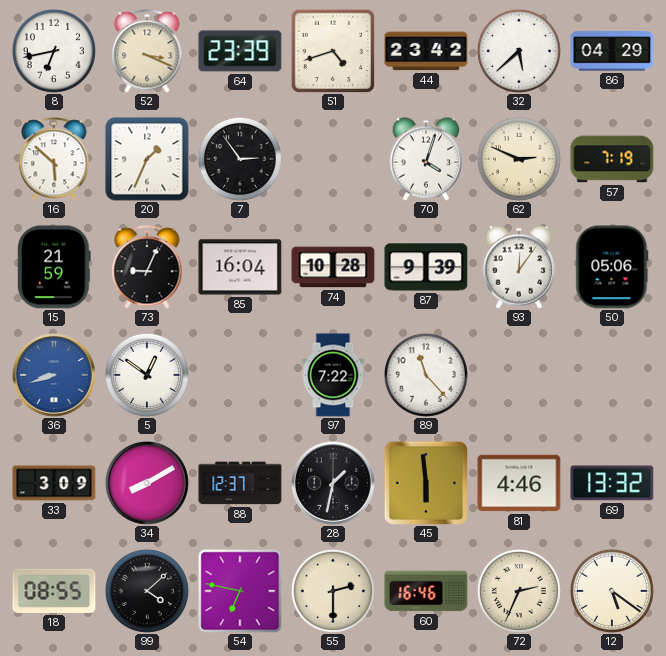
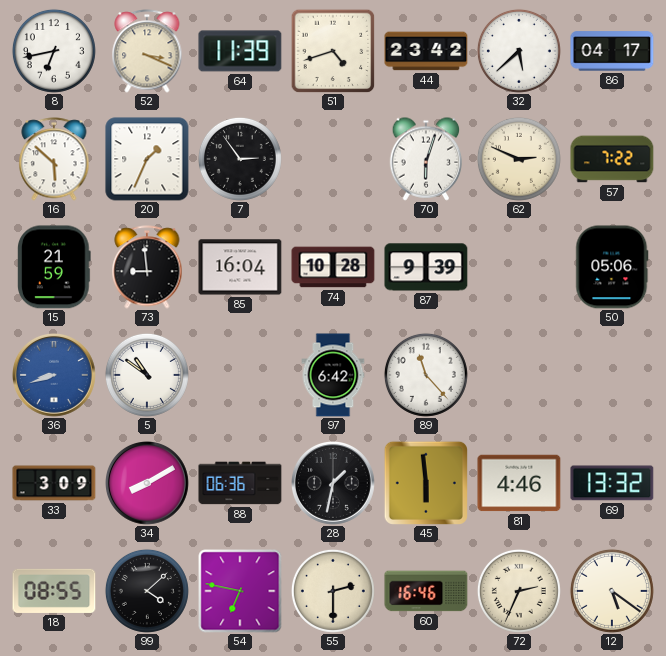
64: 23:39 -> 11:39
86: 04:29 -> 04:17
70: 4:03 -> 6:03
57: 7:19 -> 7:22
73: 9:04 -> 8:59
93: 12:06 -> none
5: 12:51 -> 10:51
97: 7:22 -> 6:42
88: 12:37 -> 06:36
